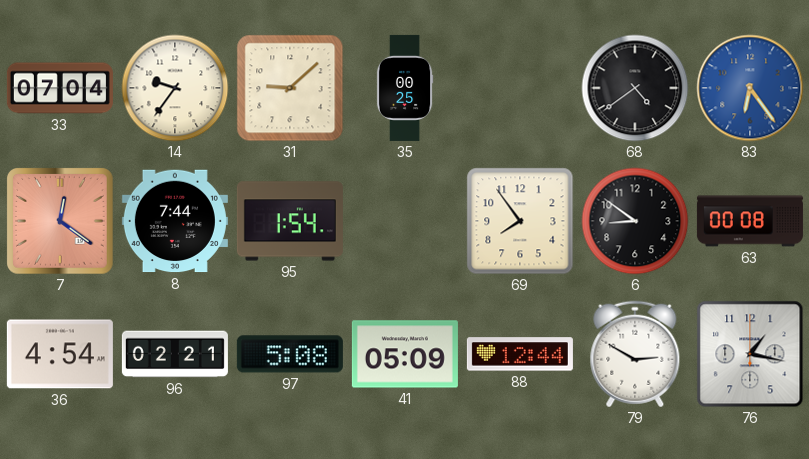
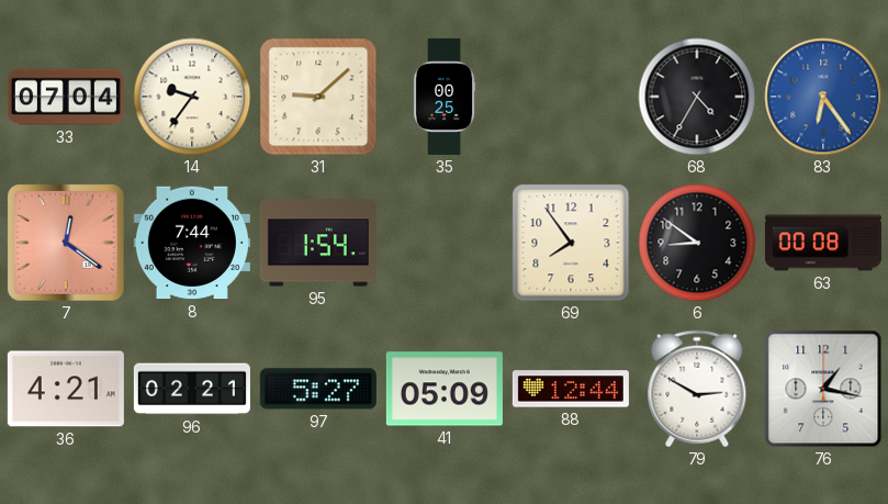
68: 4:39 -> 4:35
36: 4:54 -> 4:21
97: 5:08 -> 5:27
